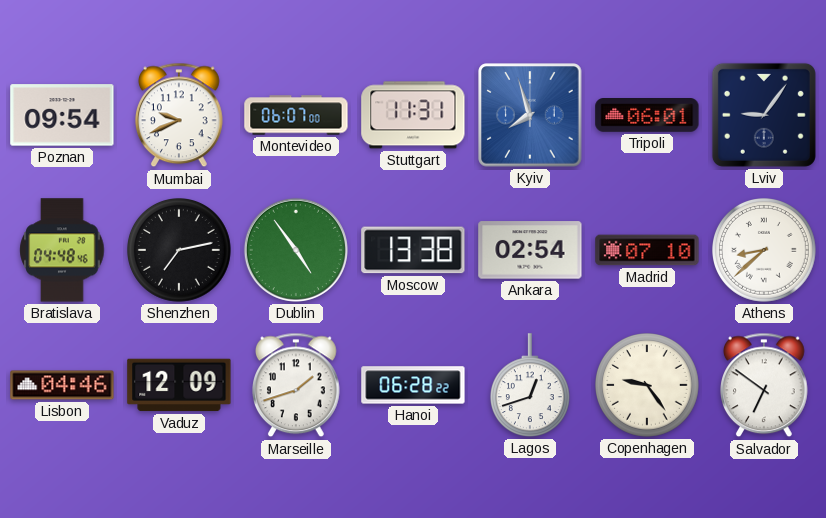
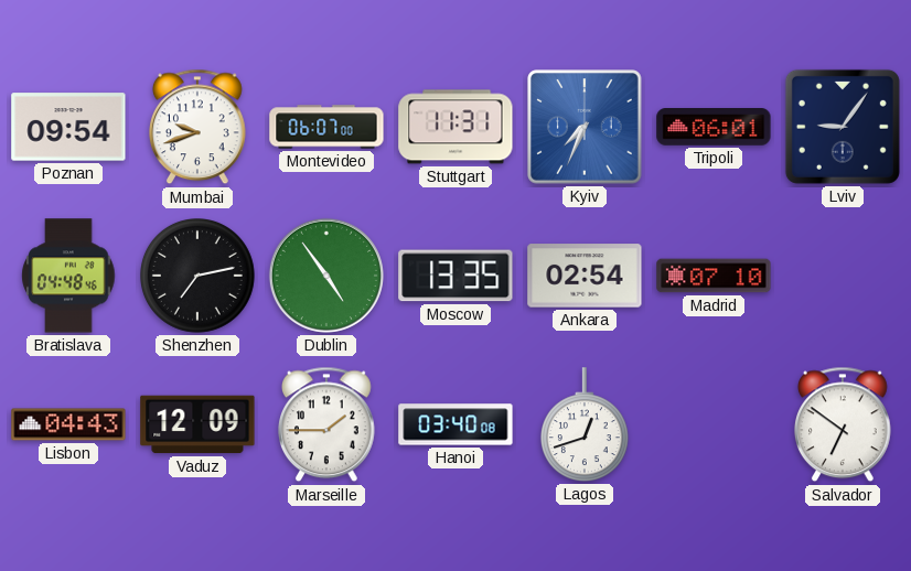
Mumbai: 9:41 -> 9:42
Kyiv: 7:57 -> 7:34
Moscow: 13:38 -> 13:35
Athens: 8:38 -> none
Lisbon: 04:46 -> 04:43
Marseille: 1:42 -> 1:45
Hanoi: 06:28 -> 03:40
Copenhagen: 9:24 -> none
